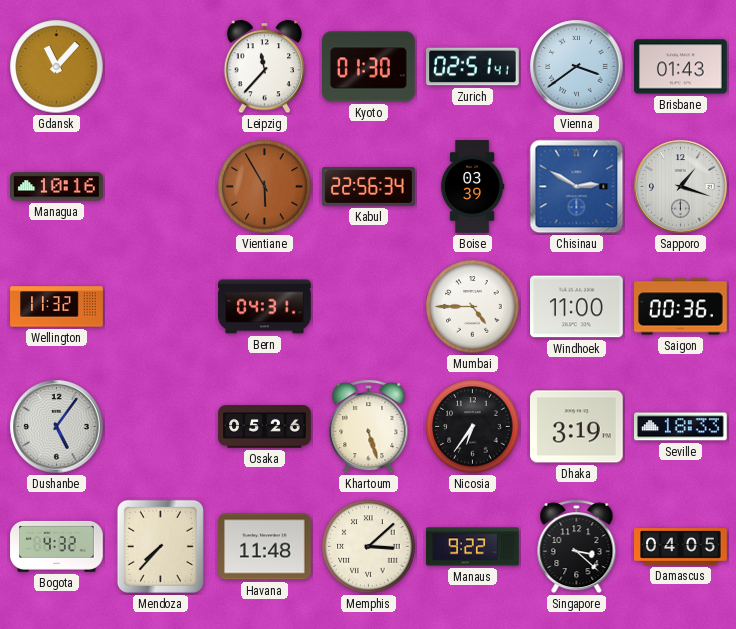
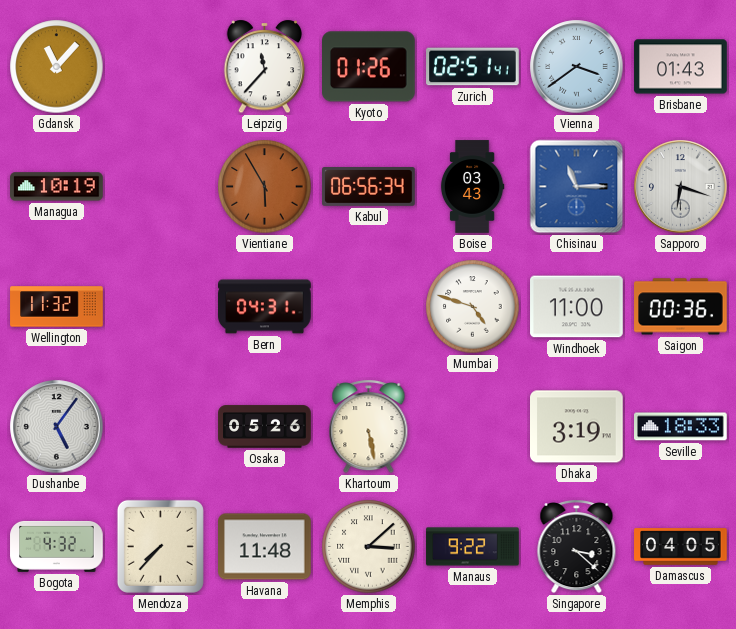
Kyoto: 01:30 -> 01:26
Managua: 10:16 -> 10:19
Kabul: 22:56 -> 06:56
Boise: 03:39 -> 03:43
Chisinau: 2:50 -> 11:15
Sapporo: 1:18 -> 6:18
Mumbai: 4:45 -> 4:48
Khartoum: 5:27 -> 5:28
Nicosia: 6:36 -> none
